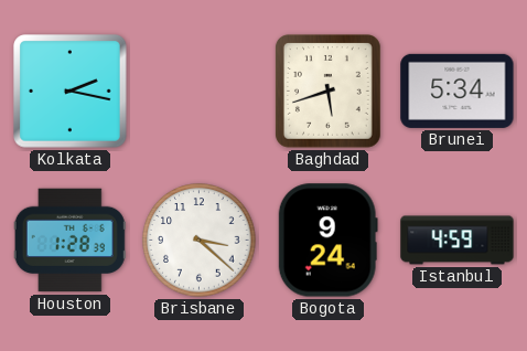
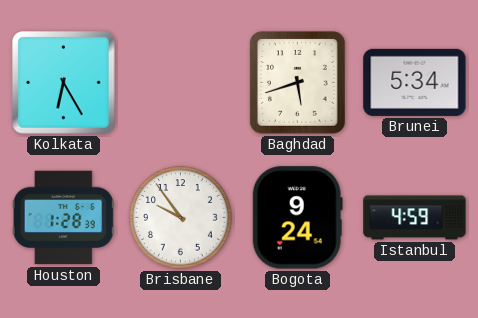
Kolkata: 2:17 -> 6:25
Brisbane: 3:22 -> 9:54
